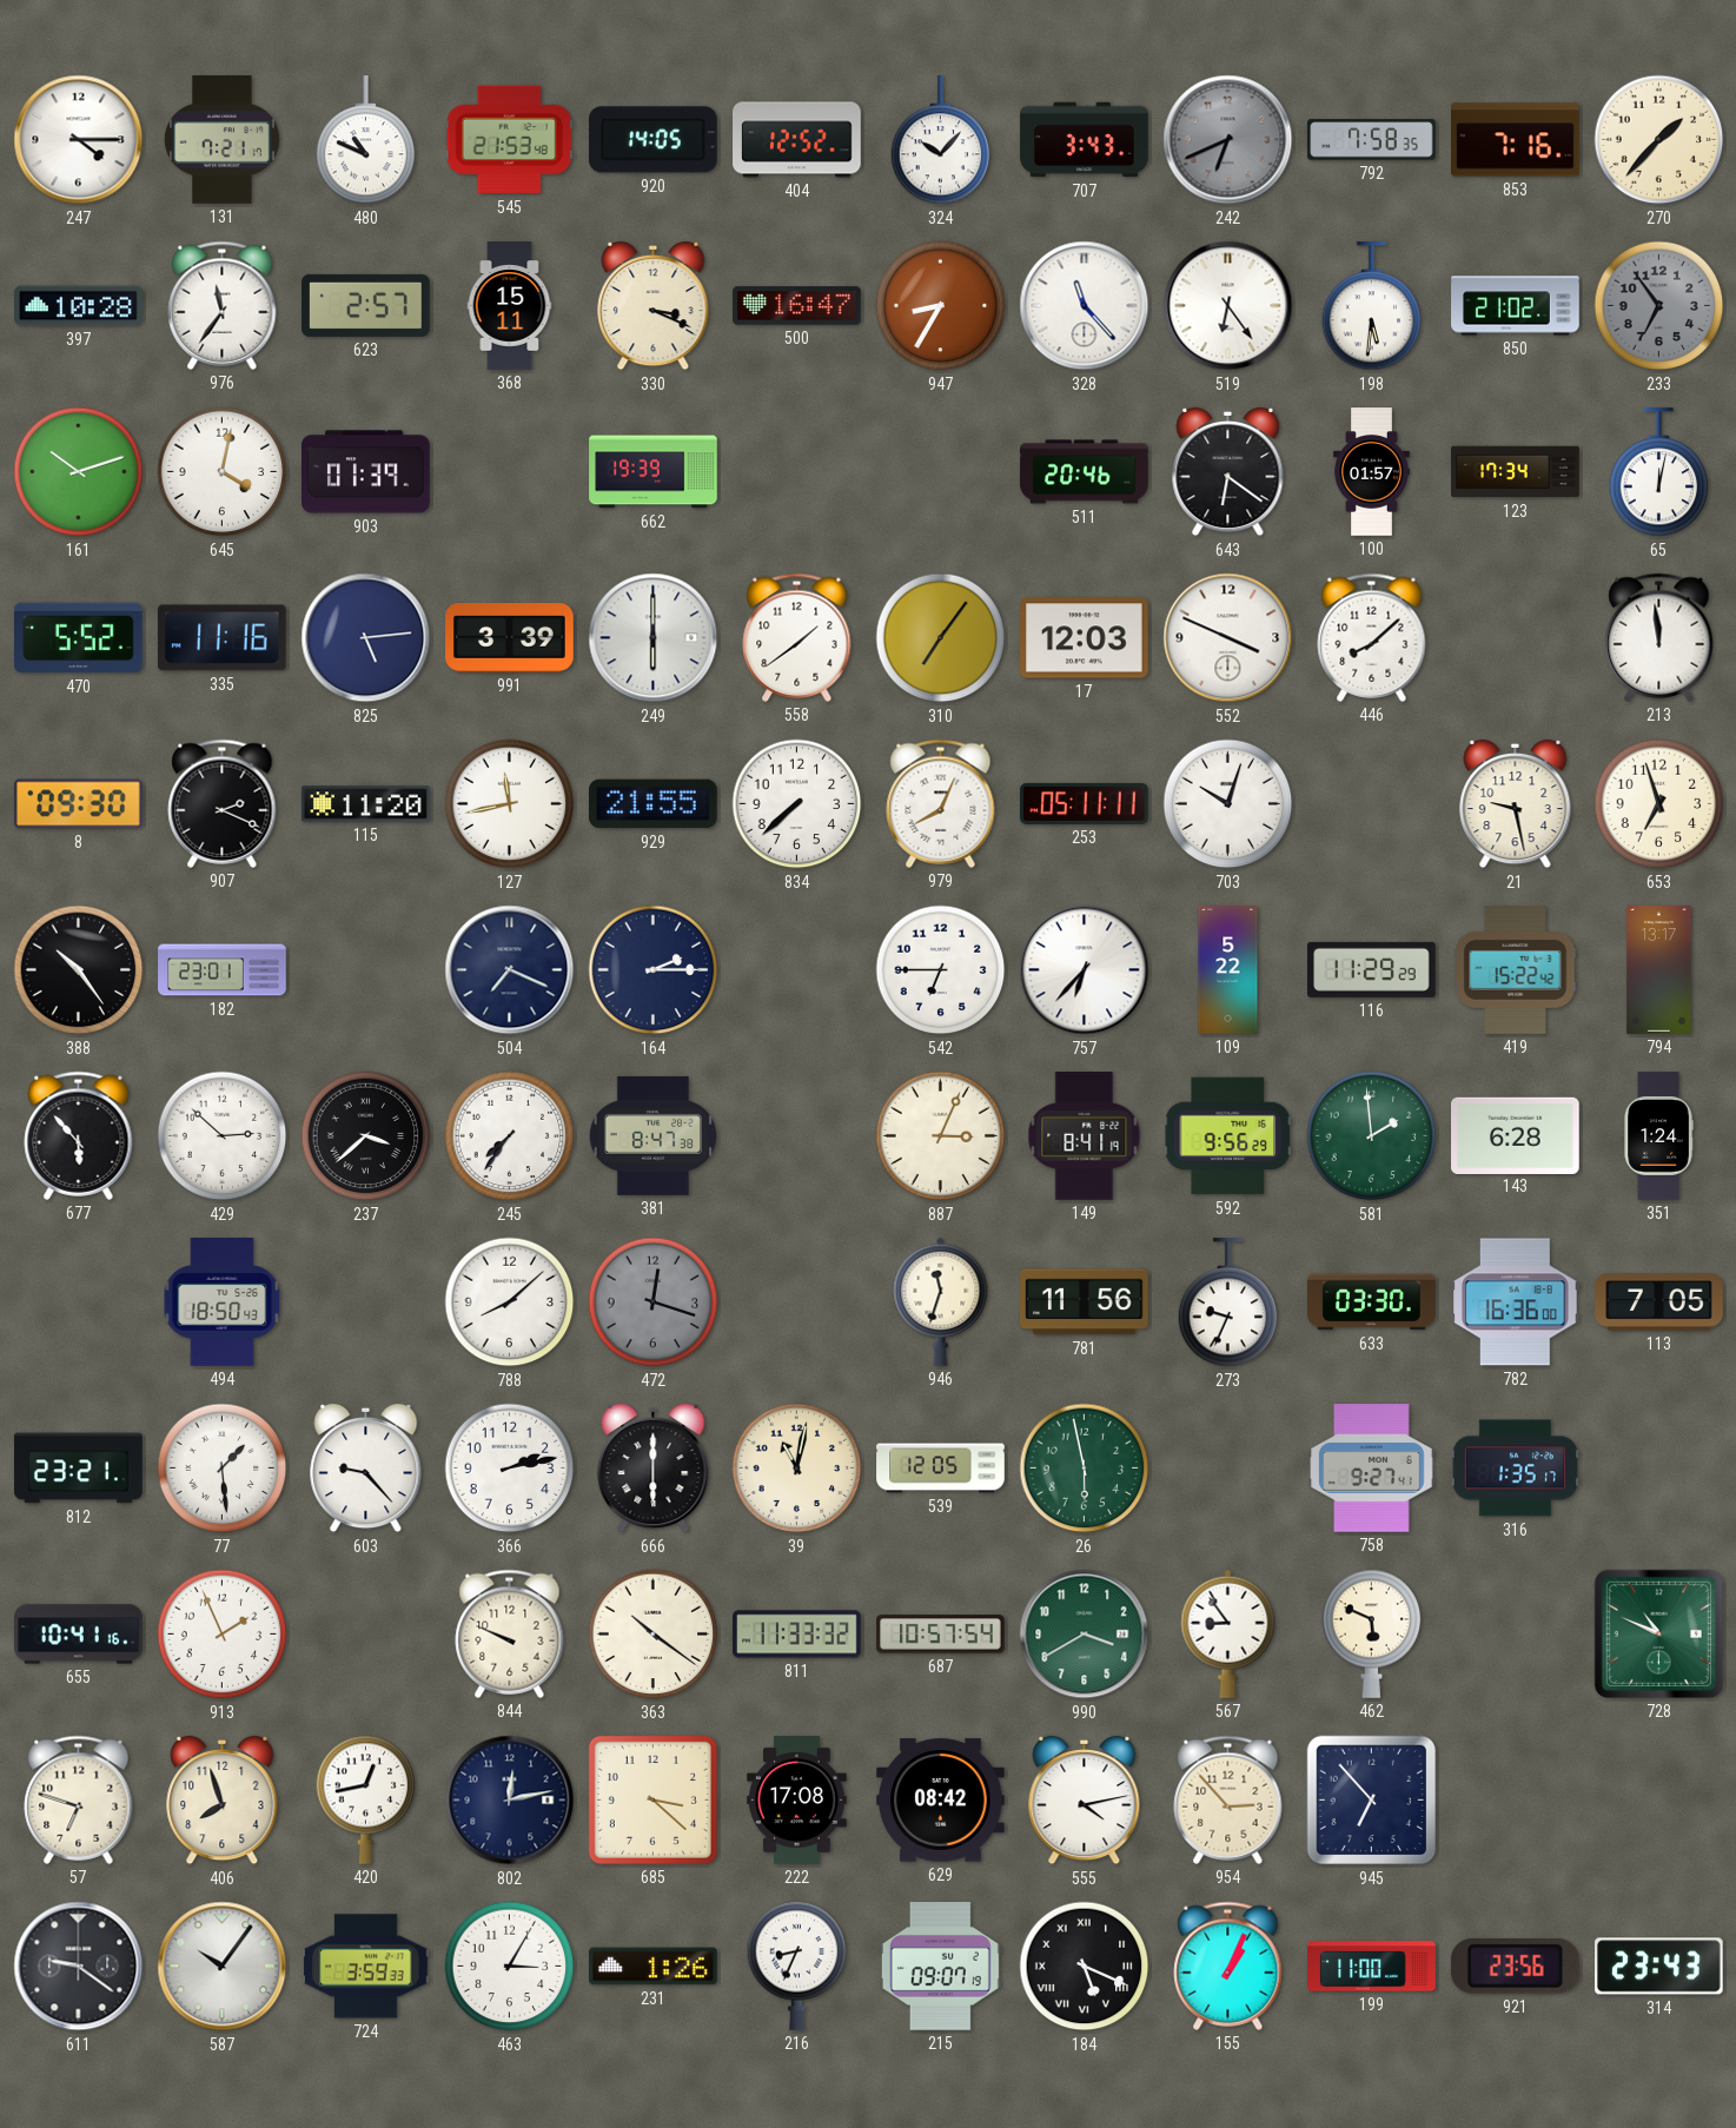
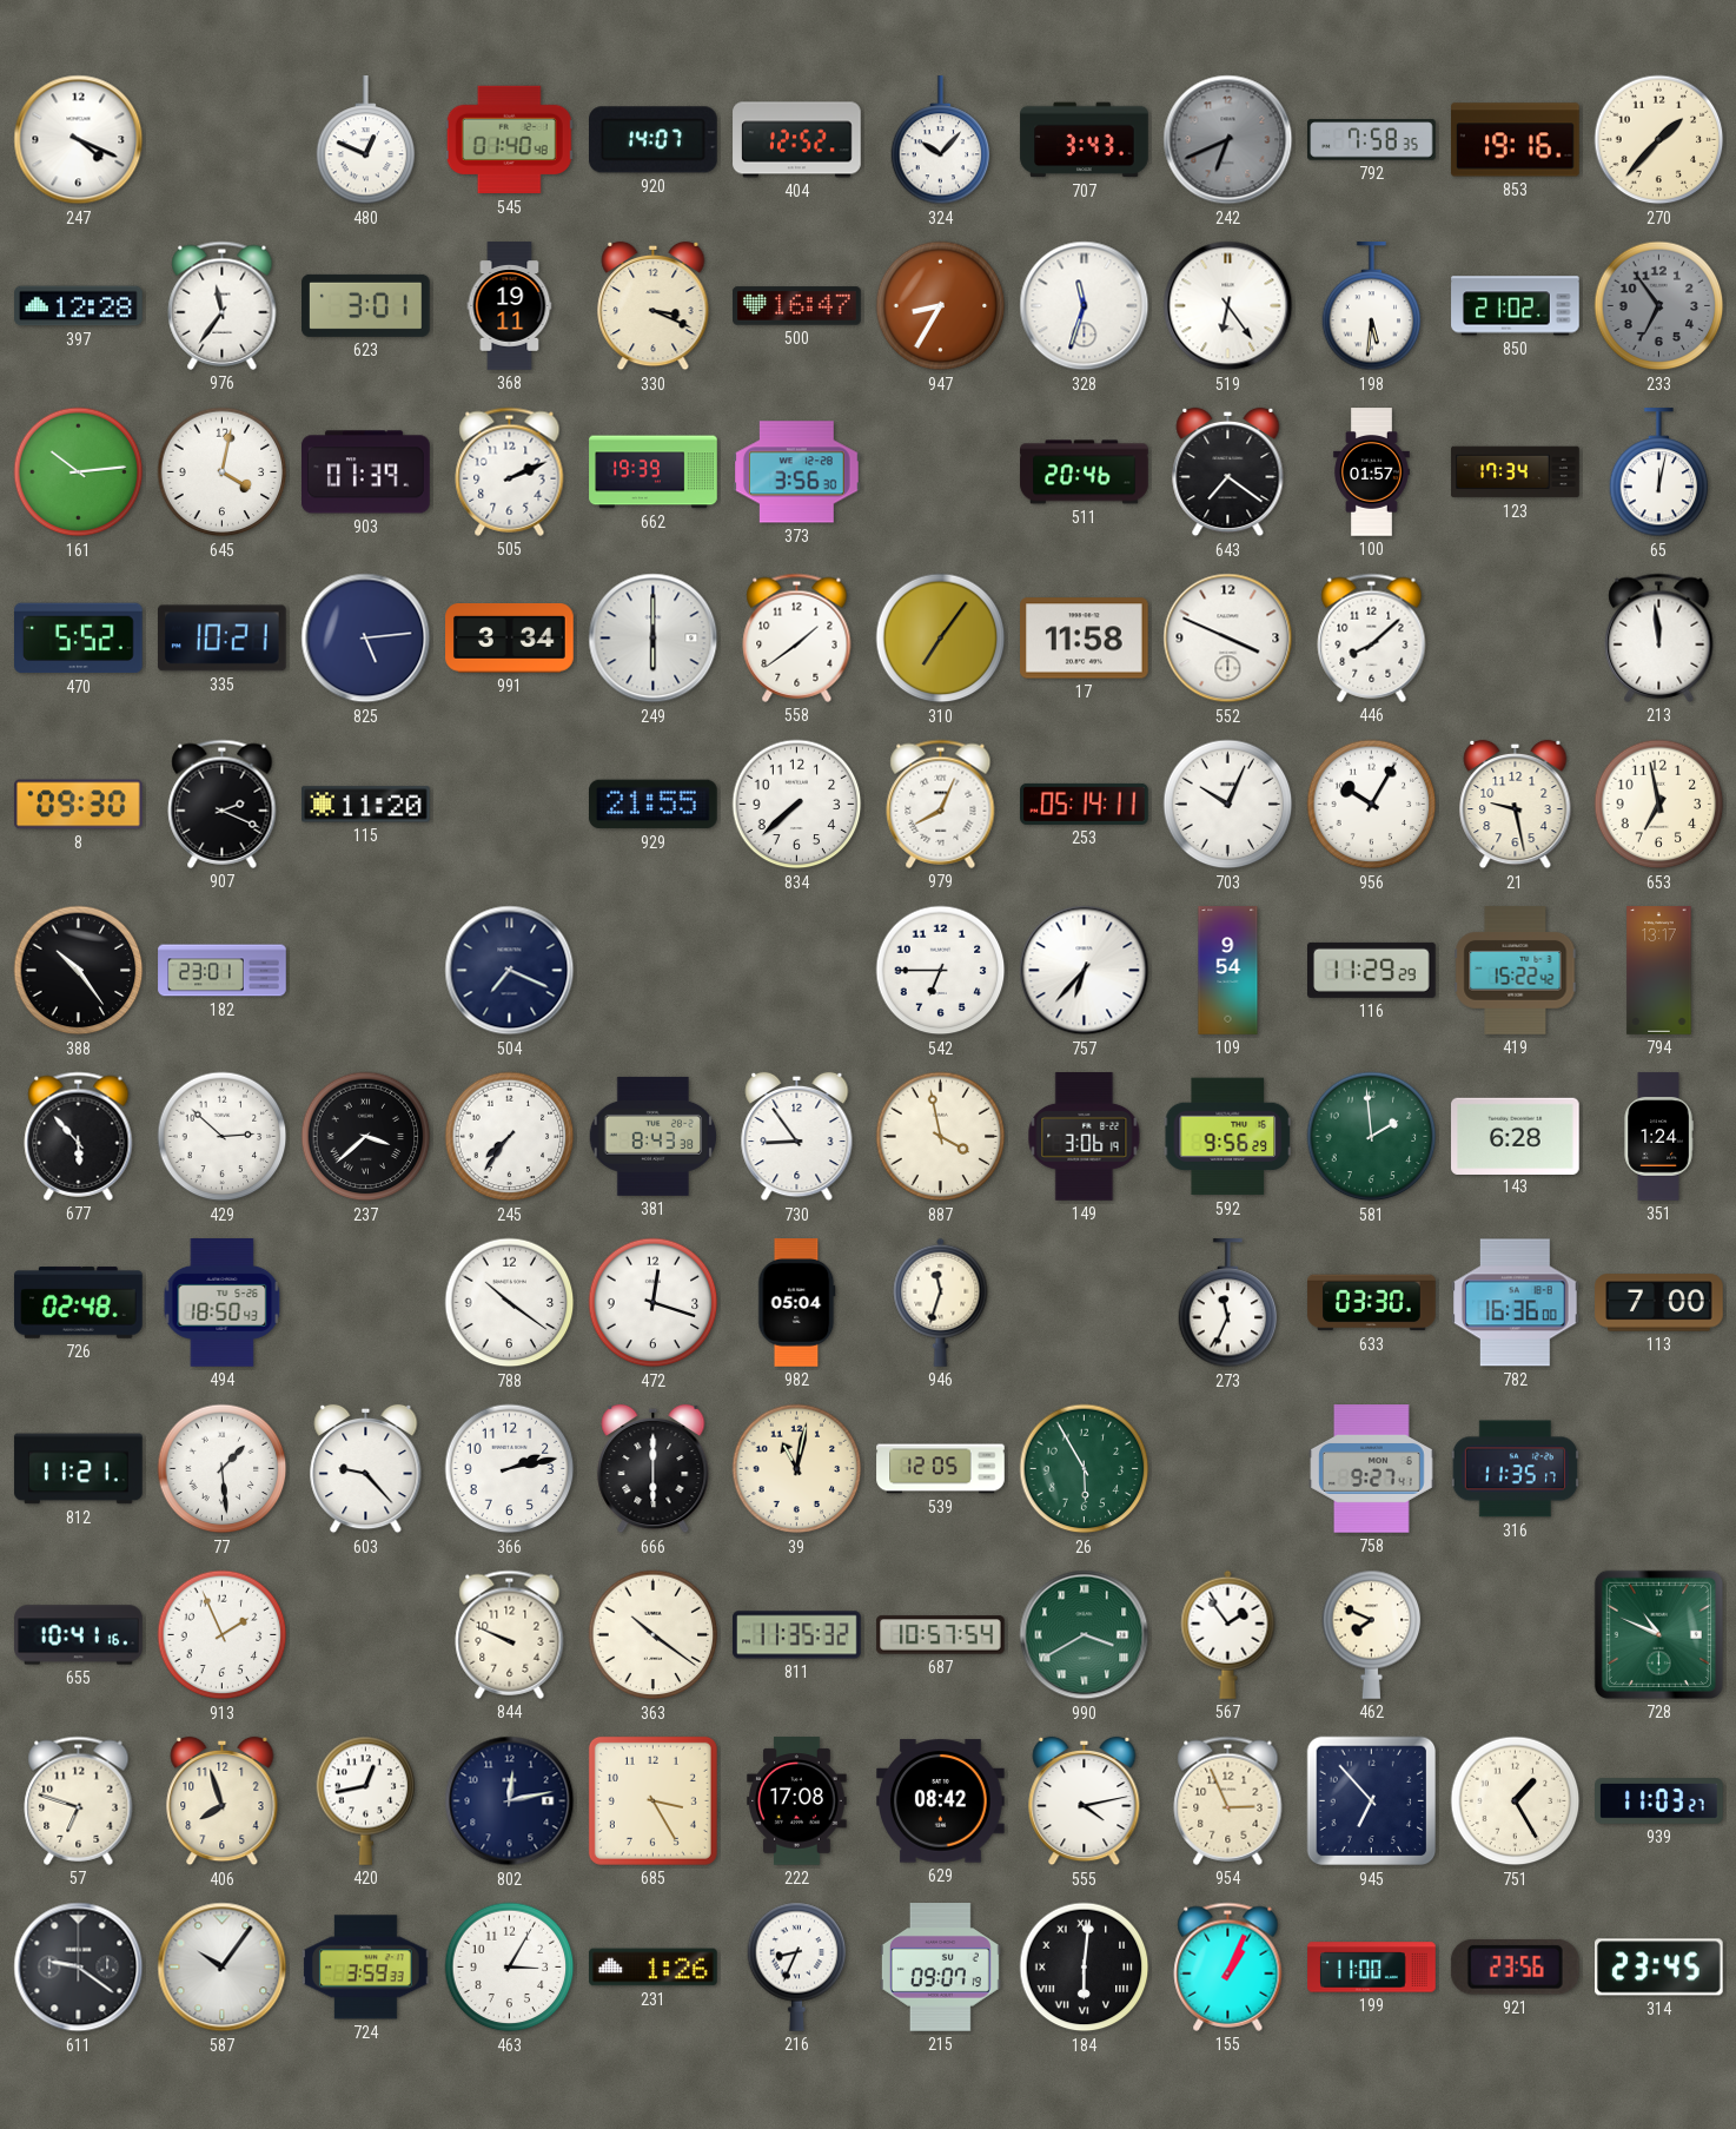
247: 4:15 -> 4:19
131: 7:21 -> none
480: 10:49 -> 12:49
545: 21:53 -> 01:40
920: 14:05 -> 14:07
853: 7:16 -> 19:16
397: 10:28 -> 12:28
623: 2:57 -> 3:01
368: 15:11 -> 19:11
328: 11:23 -> 11:33
161: 10:12 -> 10:14
505: none -> 2:11
373: none -> 3:56
643: 6:21 -> 7:21
335: 11:16 -> 10:21
991: 3:39 -> 3:34
17: 12:03 -> 11:58
127: 11:43 -> none
253: 05:11 -> 05:14
703: 10:03 -> 10:04
956: none -> 10:05
653: 6:57 -> 6:58
164: 2:15 -> none
109: 5:22 -> 9:54
381: 8:47 -> 8:43
730: none -> 8:54
887: 3:04 -> 3:58
149: 8:41 -> 3:06
726: none -> 02:48
788: 8:08 -> 10:21
472 dial: grey -> white
982: none -> 05:04
781: 11:56 -> none
273: 9:34 -> 11:34
113: 7:05 -> 7:00
812: 23:21 -> 11:21
26: 5:58 -> 5:55
316: 1:35 -> 11:35
811: 11:33 -> 11:35
990 numerals: Arabic -> Roman
567: 8:54 -> 1:54
462: 5:49 -> 7:49
685: 3:22 -> 3:25
954: 2:53 -> 2:56
751: none -> 1:25
939: none -> 11:03
184: 5:19 -> 6:01
314: 23:43 -> 23:45
